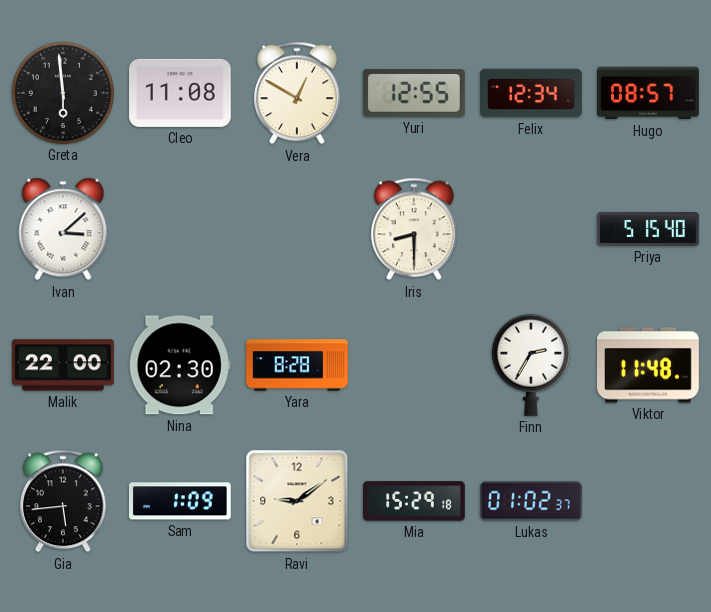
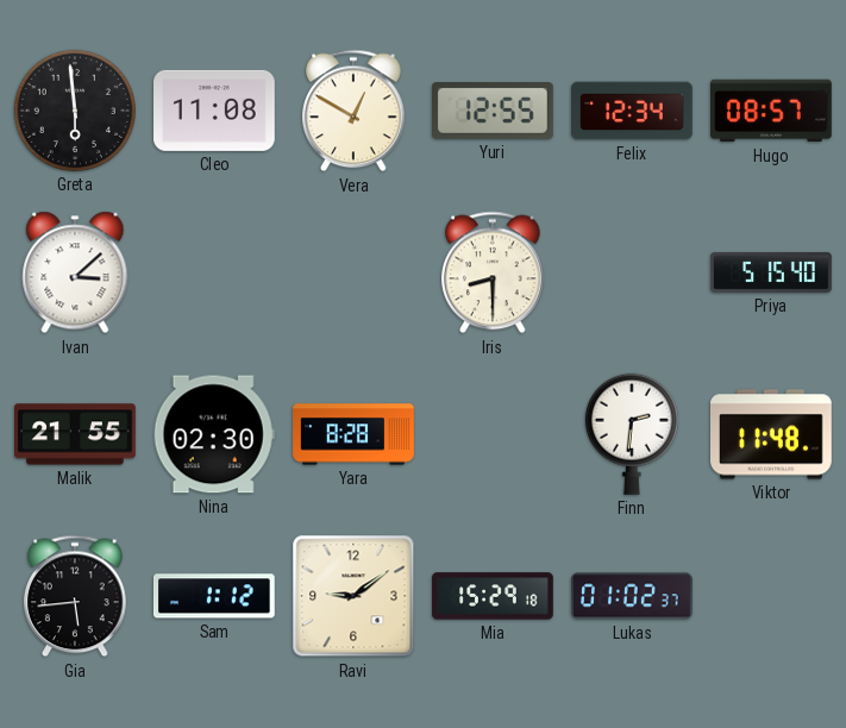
Malik: 22:00 -> 21:55
Finn: 2:35 -> 2:31
Sam: 1:09 -> 1:12
